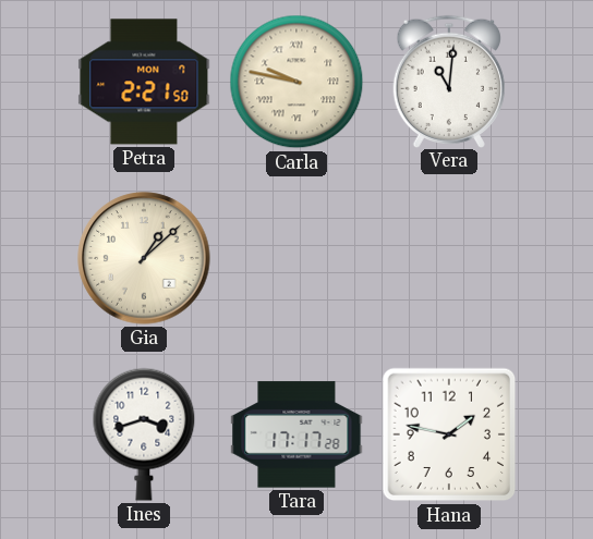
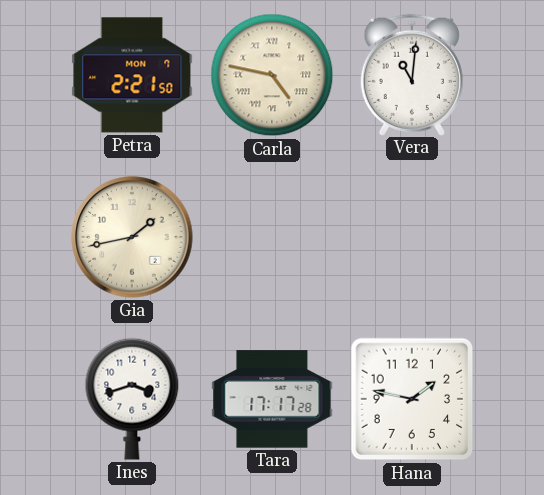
Carla: 9:47 -> 4:47
Gia: 1:08 -> 1:43
